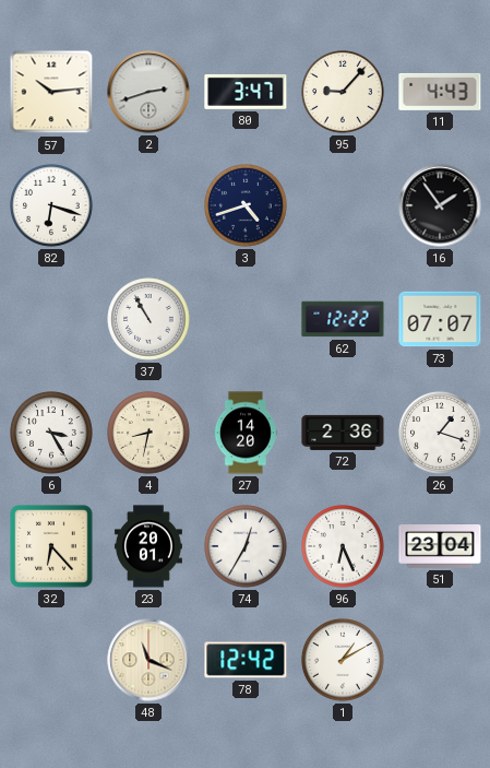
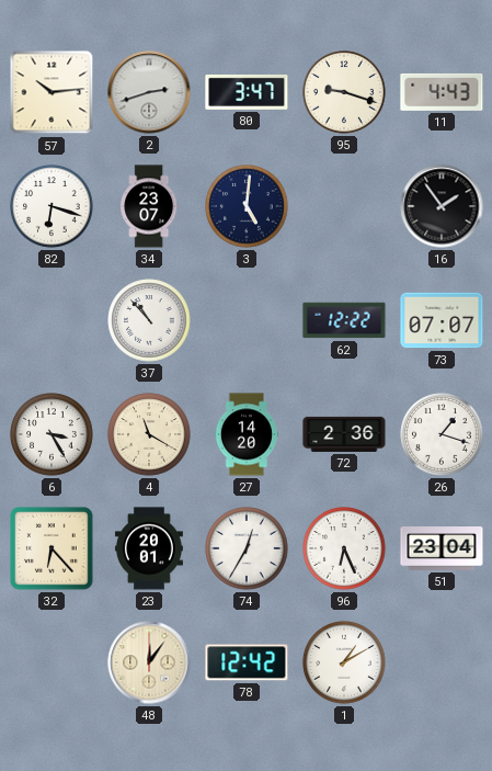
95: 9:07 -> 9:18
34: none -> 23:07
3: 4:42 -> 5:01
37: 10:55 -> 10:53
4: 8:32 -> 11:20
48: 11:19 -> 12:06
